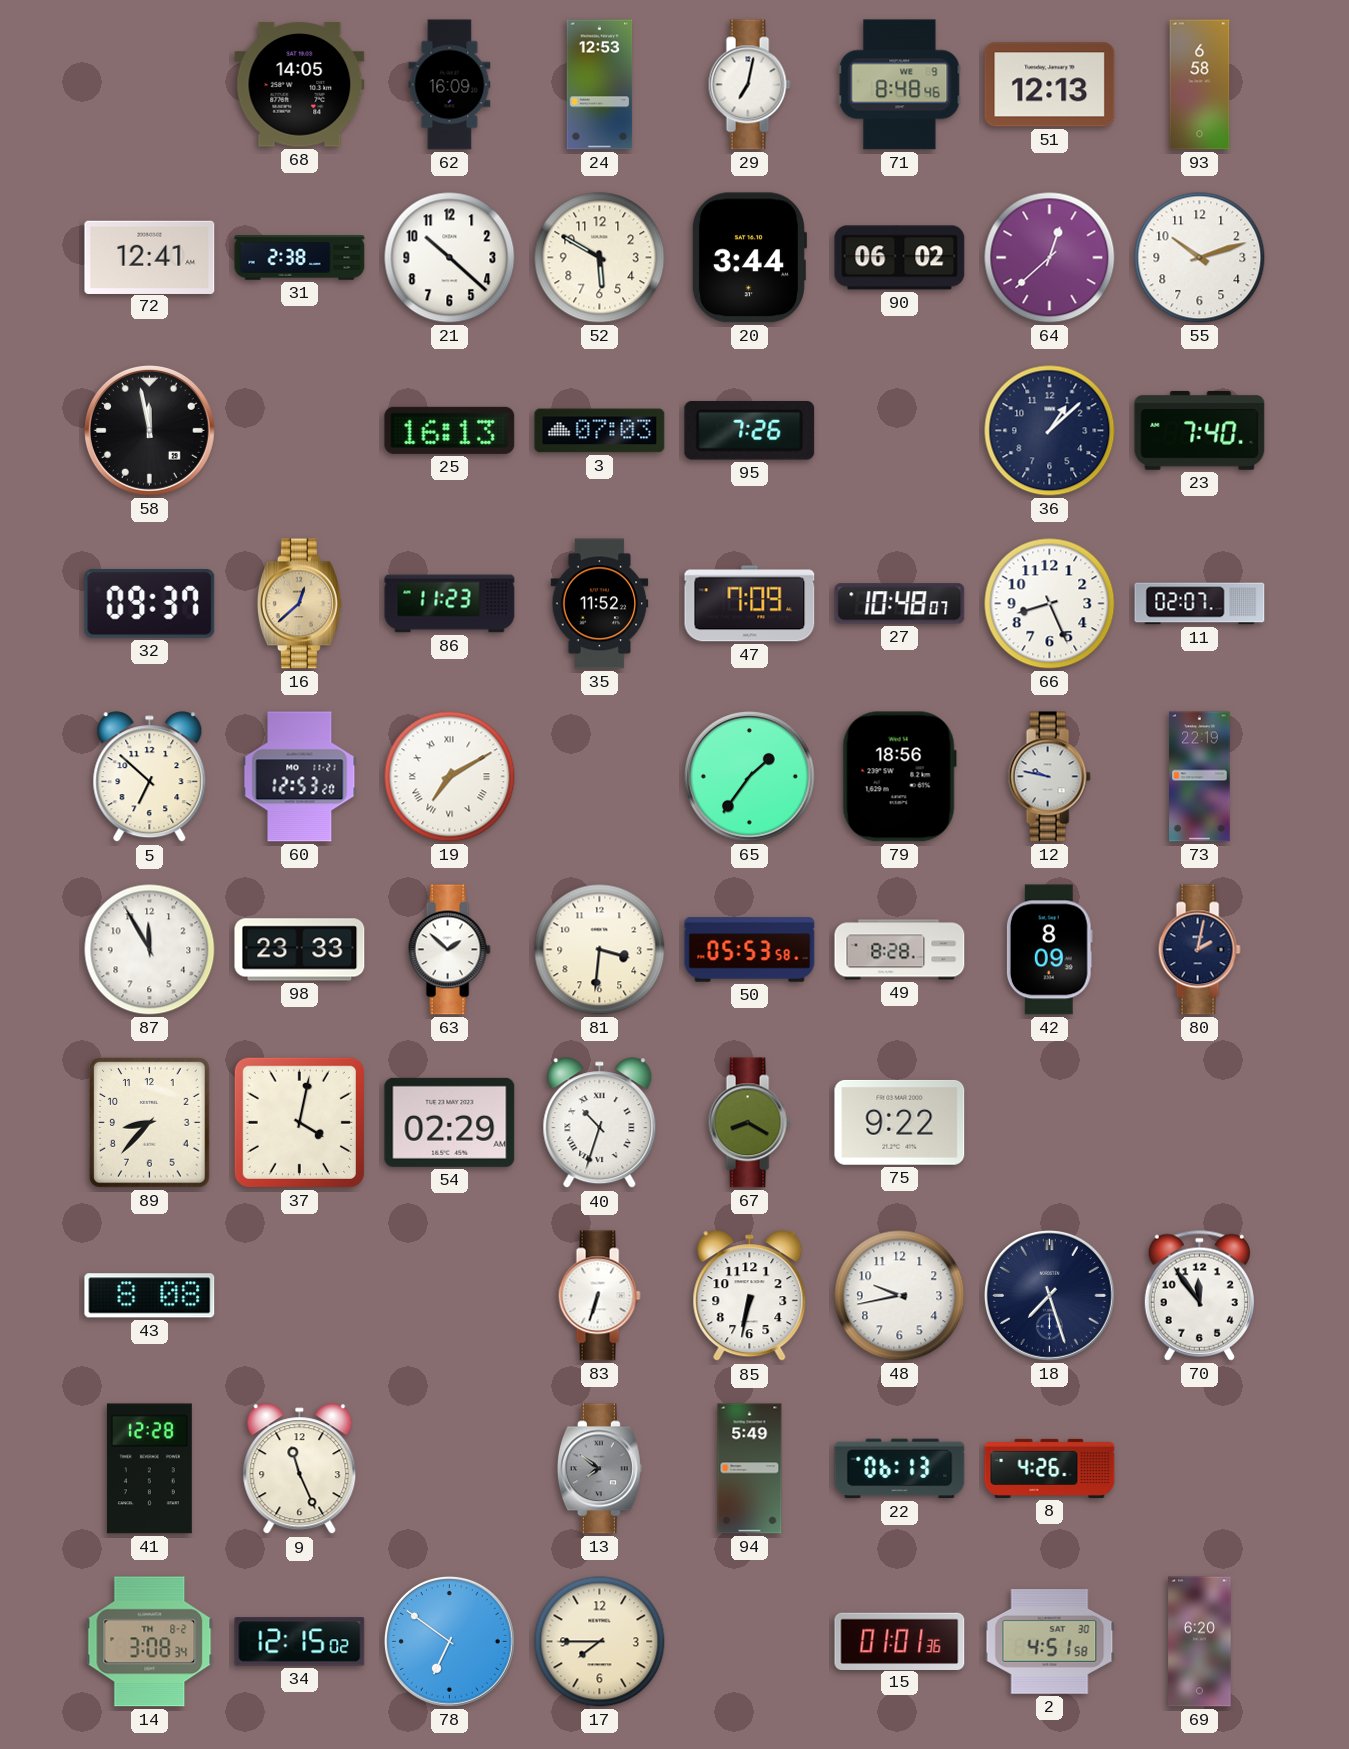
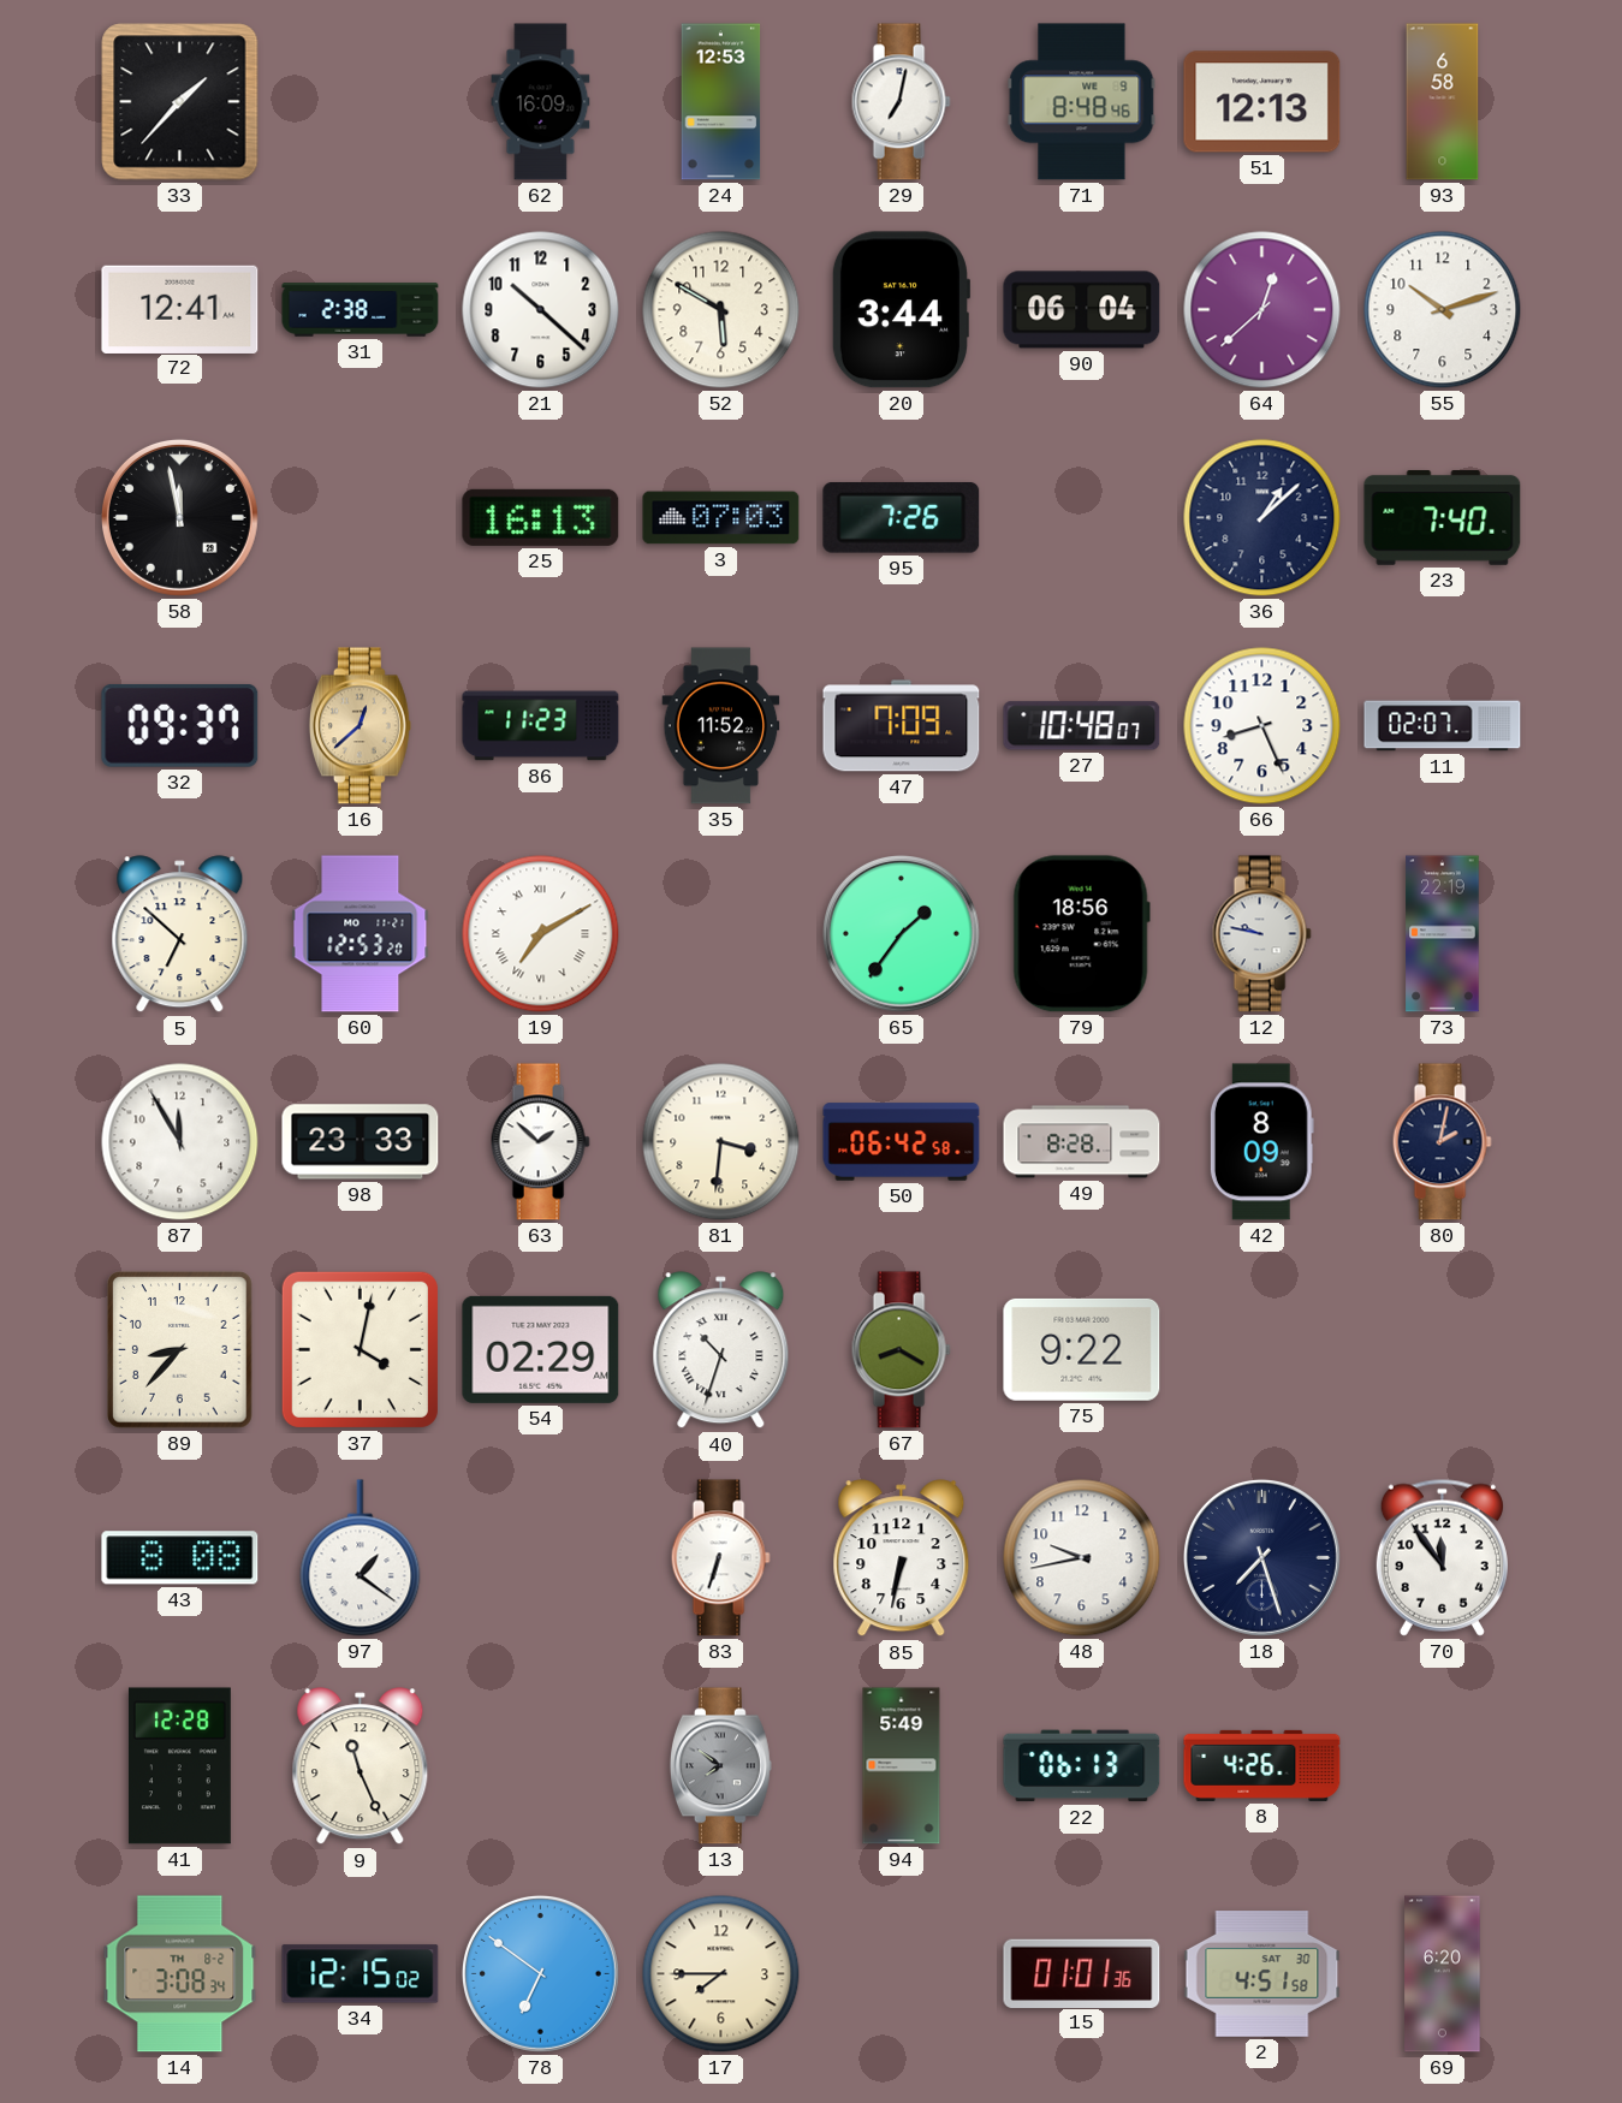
33: none -> 1:37
68: 14:05 -> none
90: 06:02 -> 06:04
50: 05:53 -> 06:42
97: none -> 1:21
